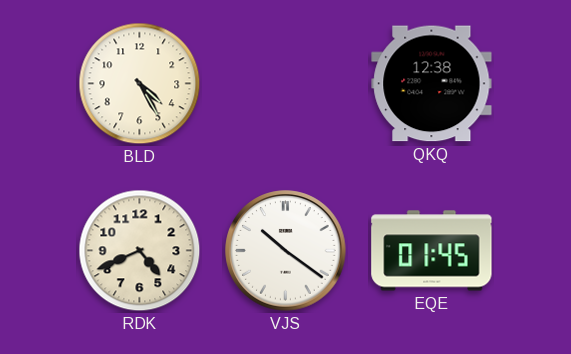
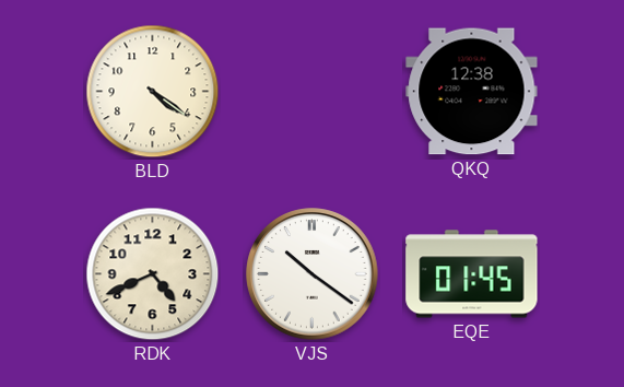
BLD: 4:25 -> 4:21
